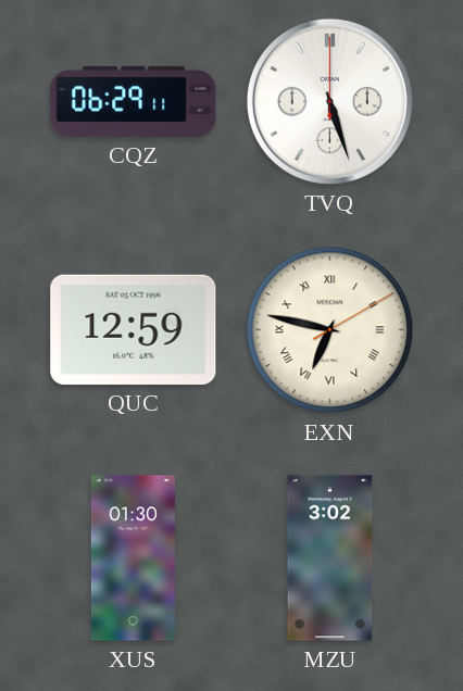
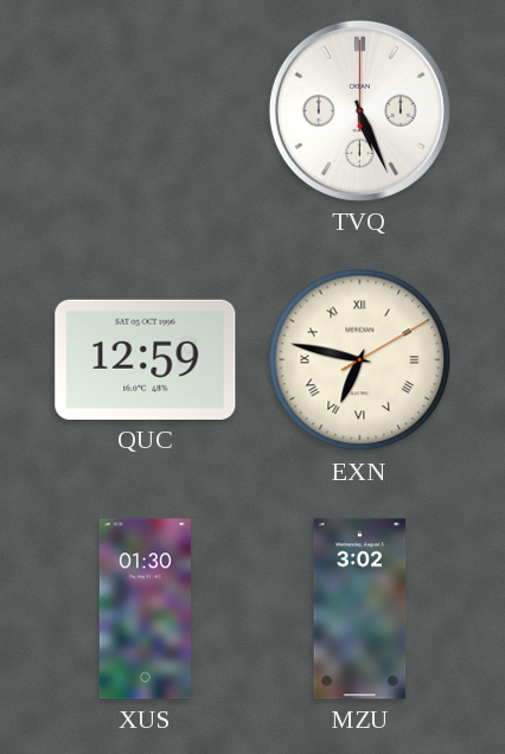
CQZ: 06:29 -> none
TVQ: 5:27 -> 5:26
